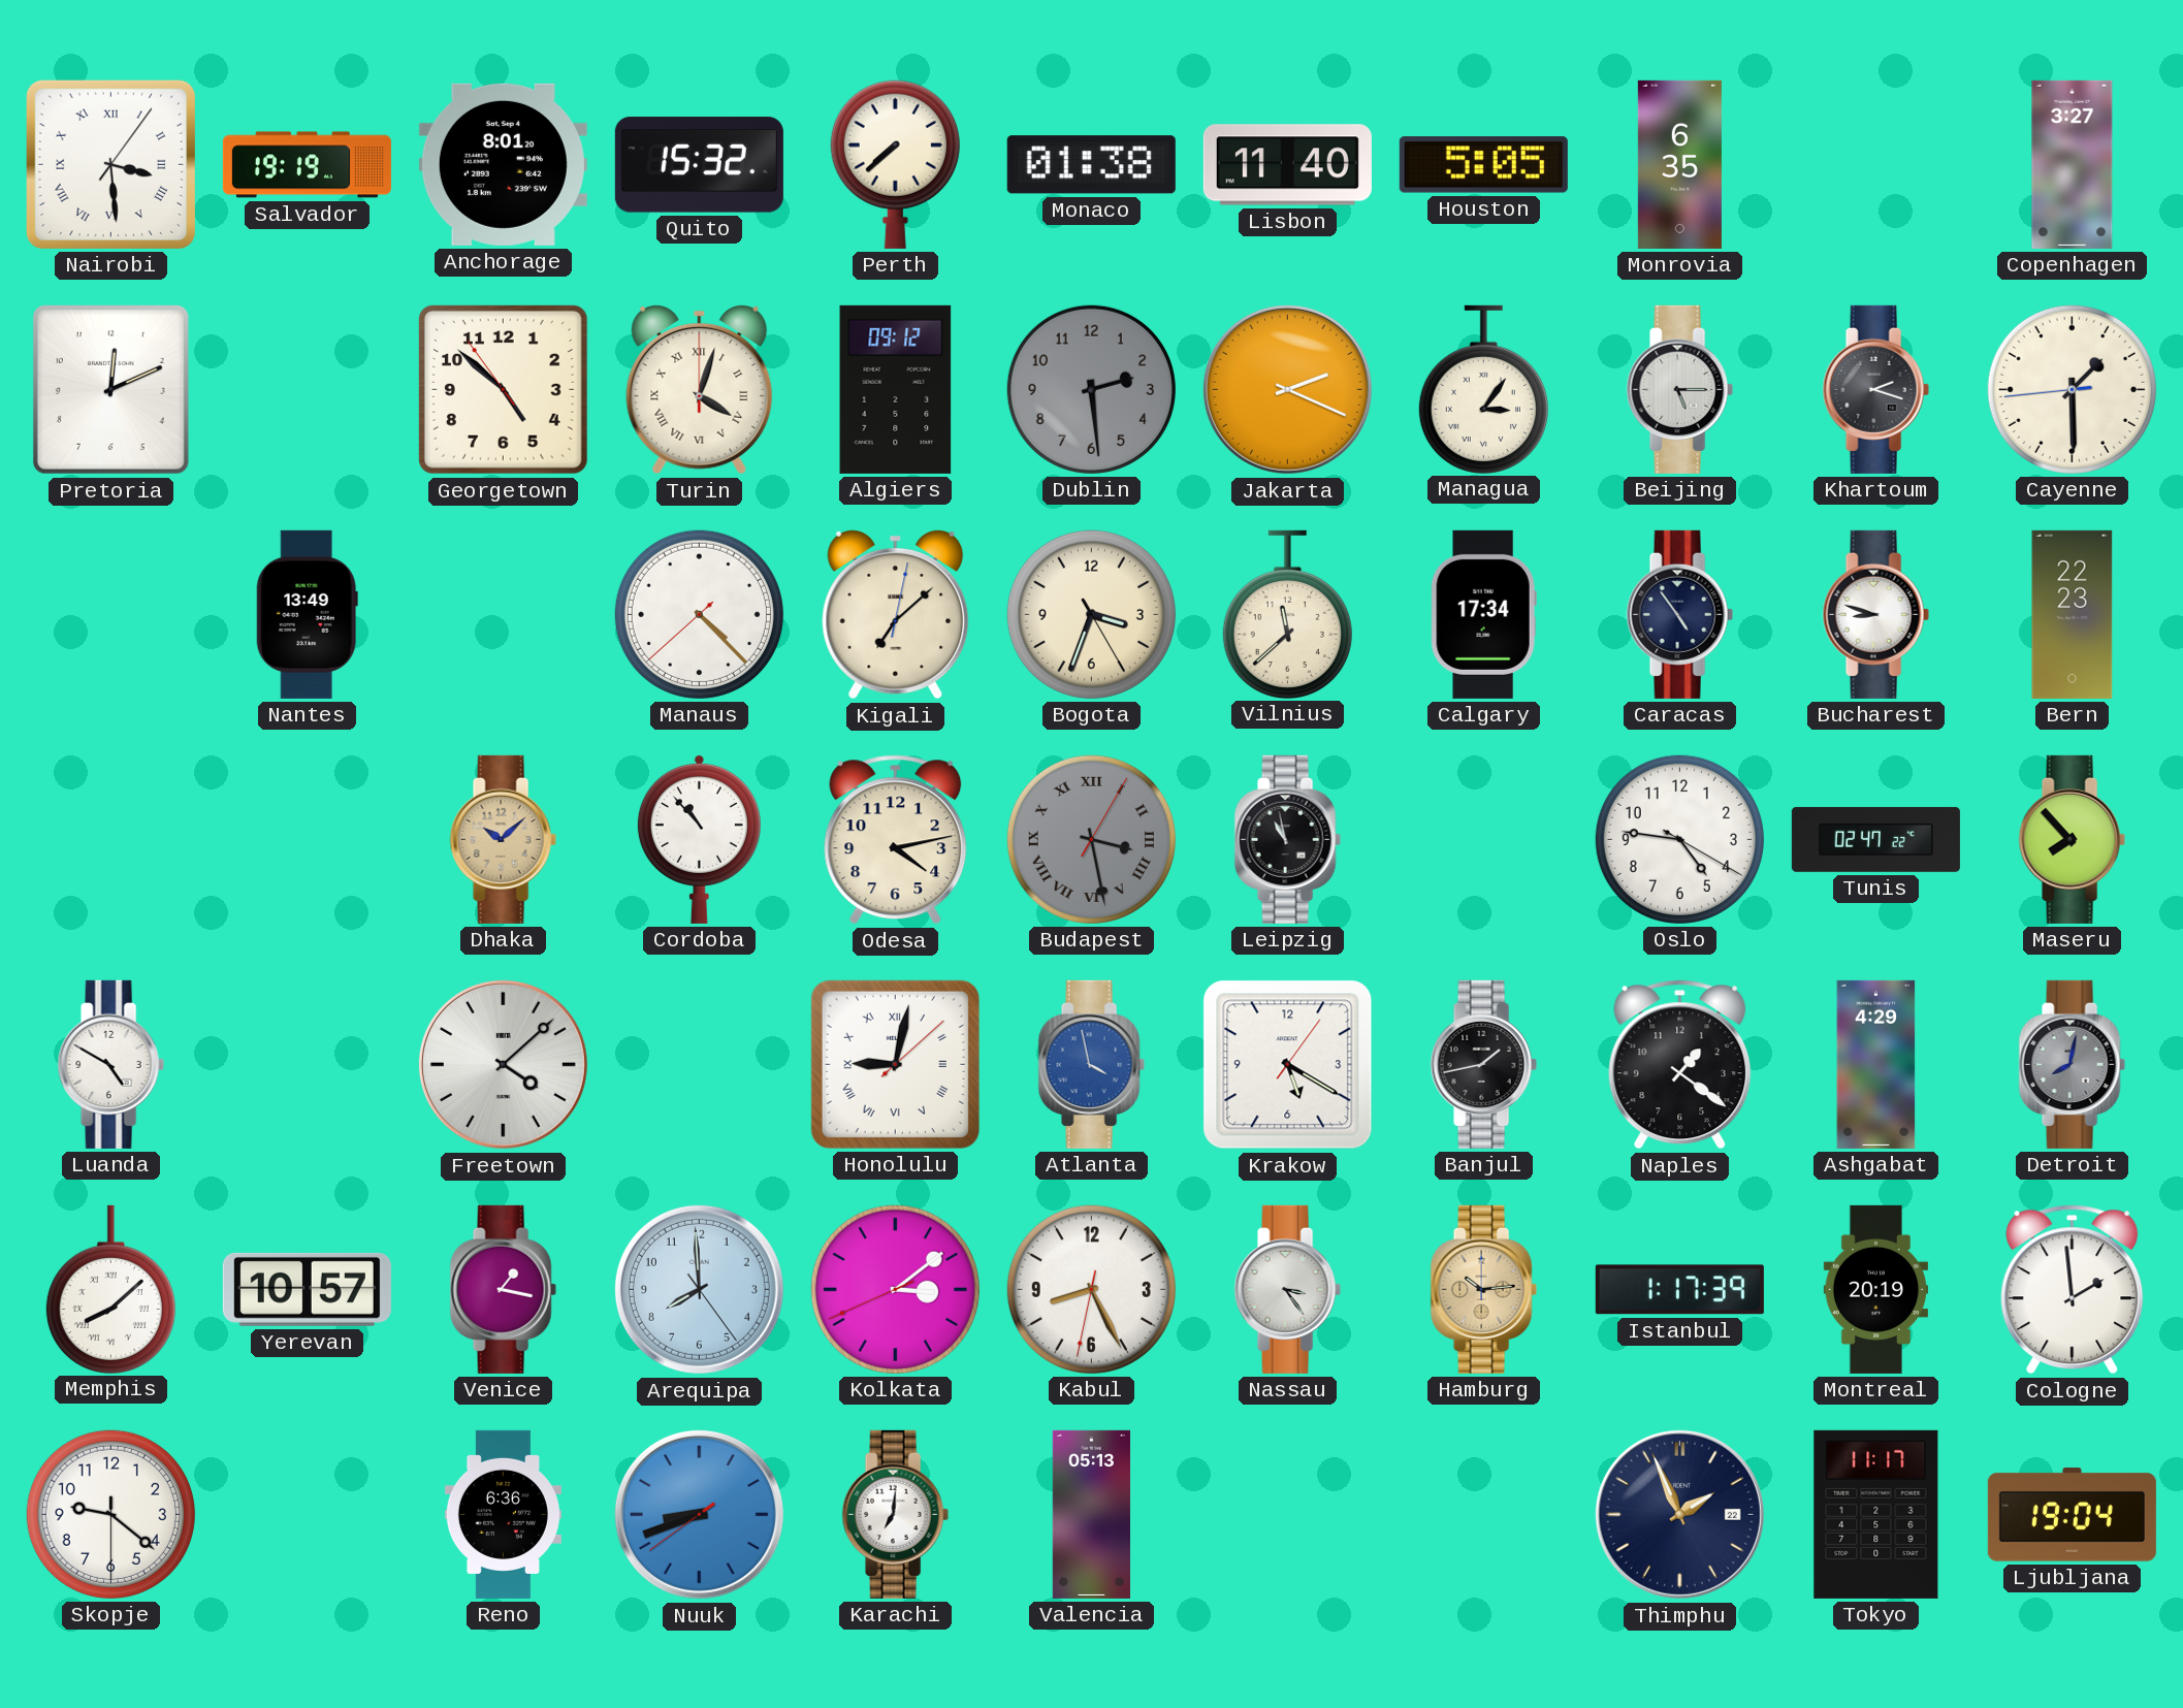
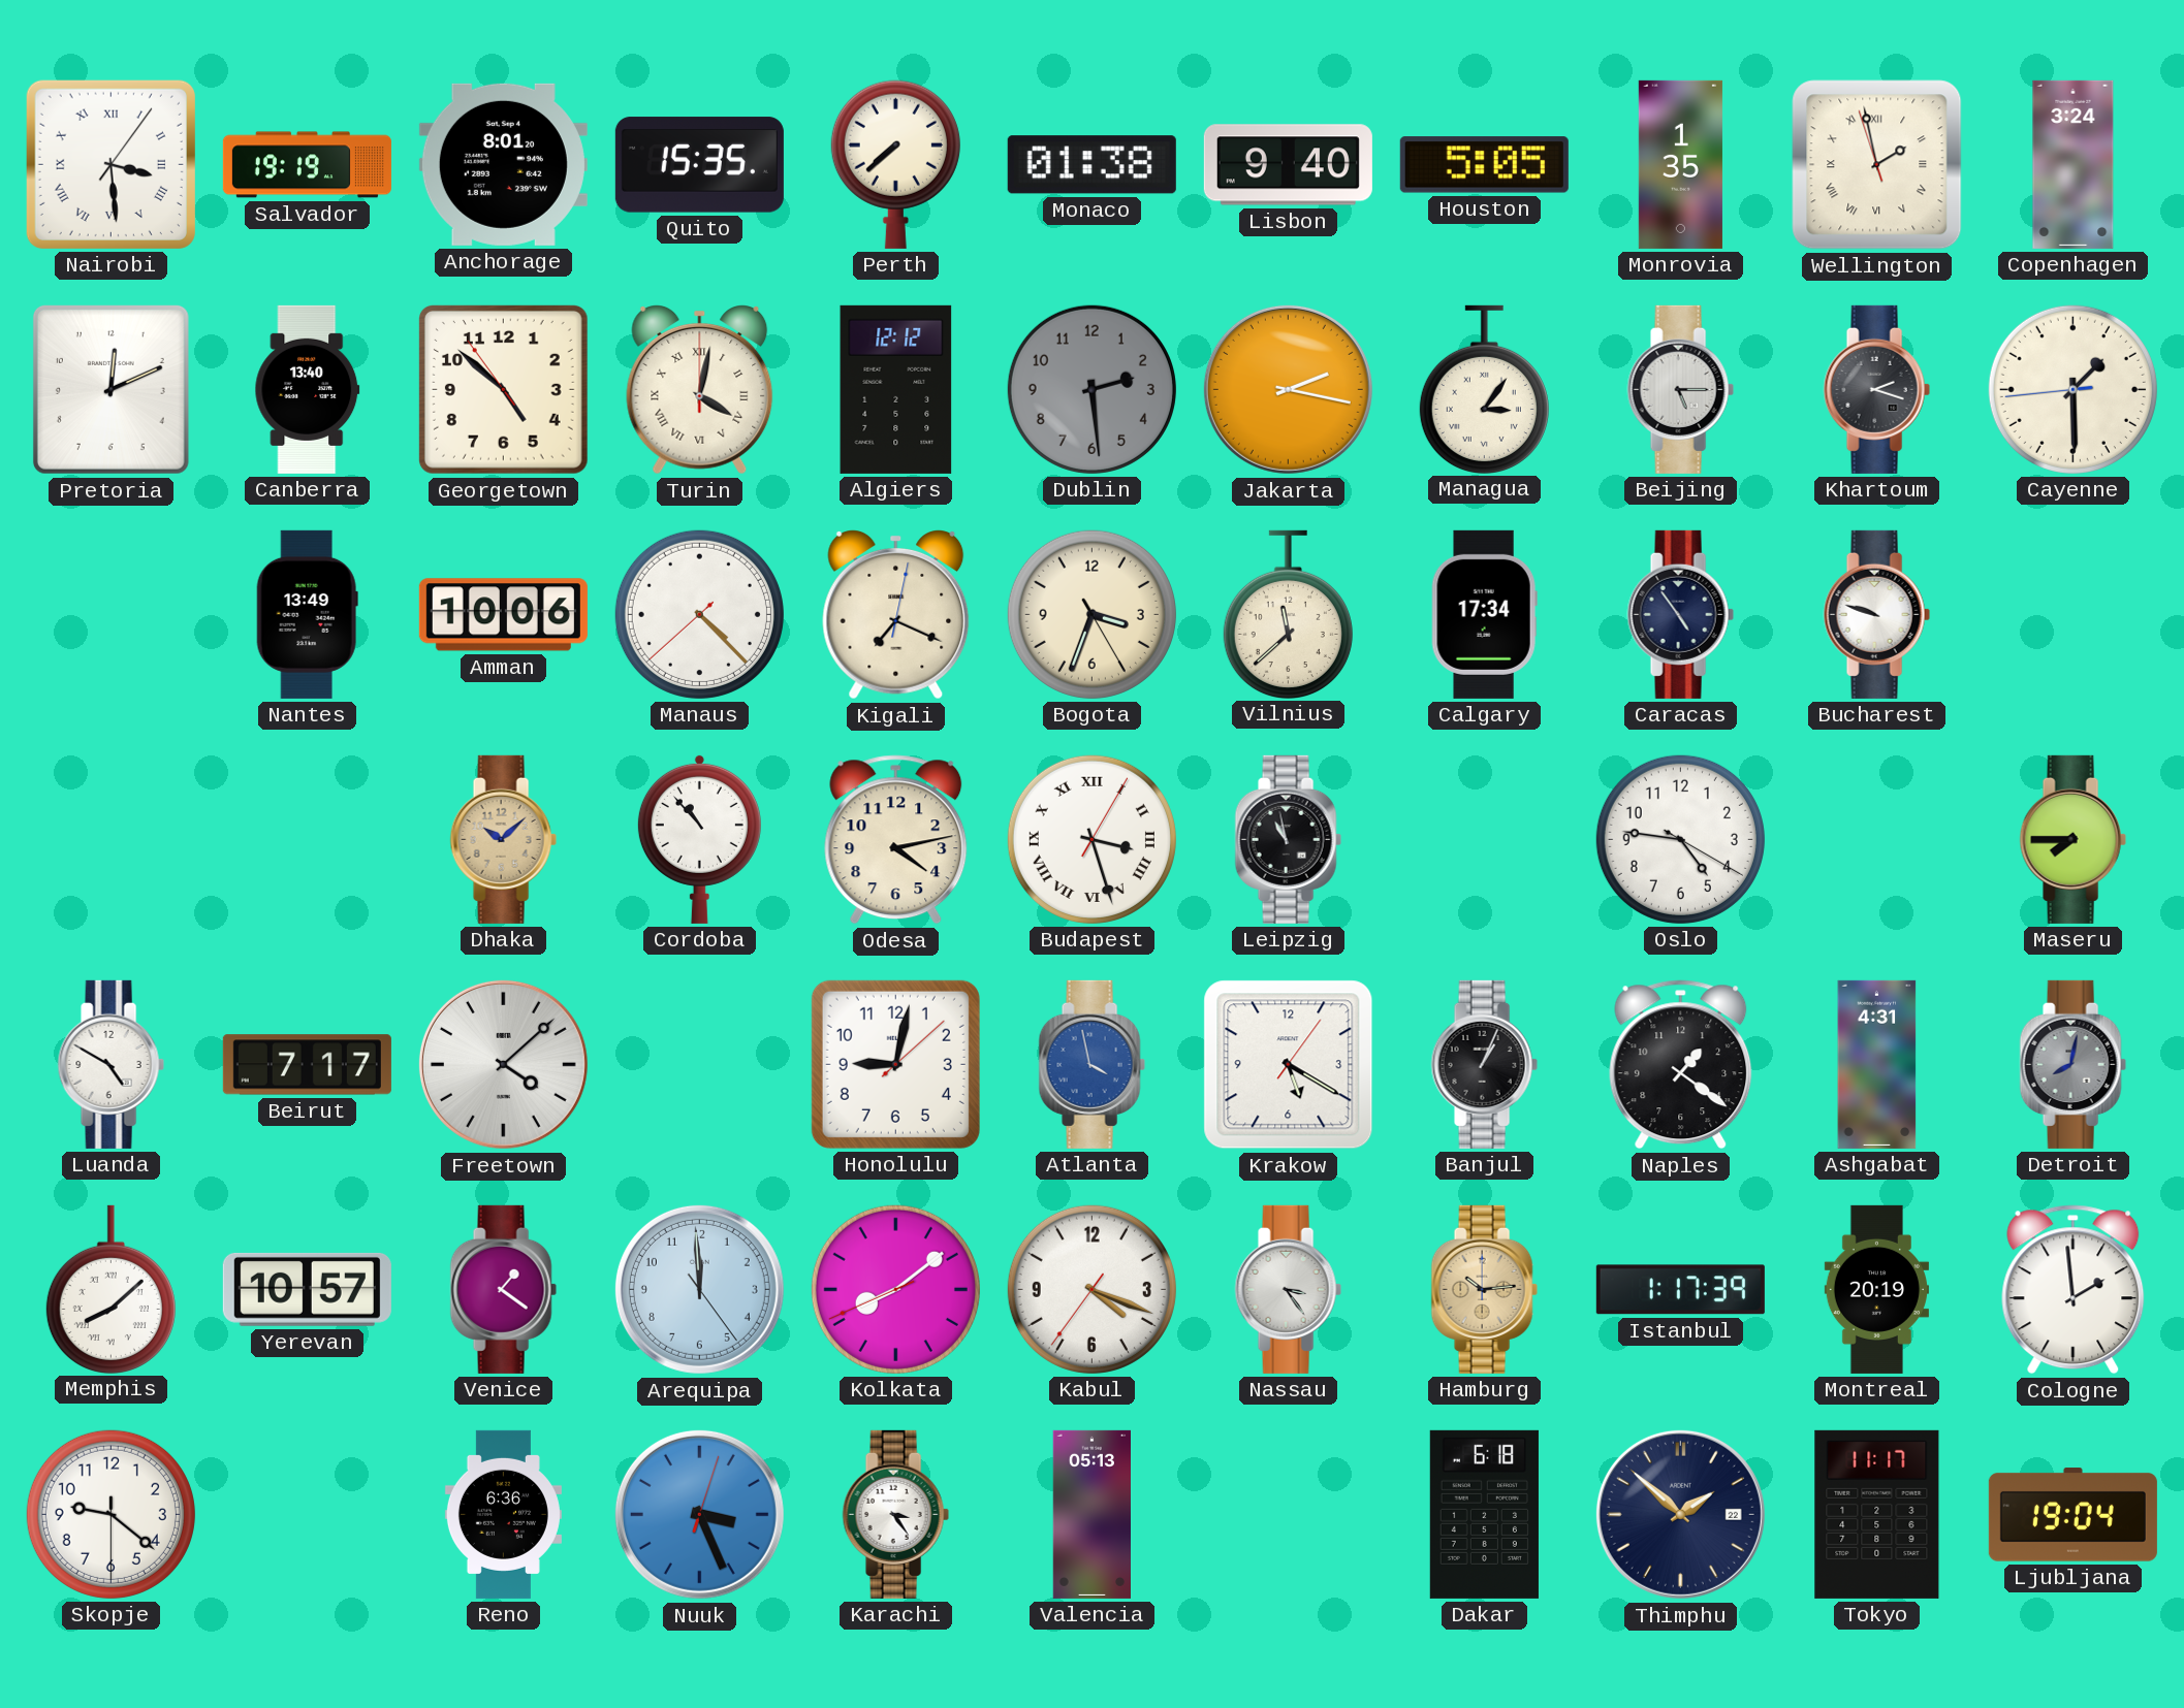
Quito: 15:32 -> 15:35
Lisbon: 11:40 -> 9:40
Monrovia: 6:35 -> 1:35
Wellington: none -> 1:57
Copenhagen: 3:27 -> 3:24
Canberra: none -> 13:40
Turin: 4:03 -> 4:02
Algiers: 09:12 -> 12:12
Jakarta: 2:19 -> 2:17
Amman: none -> 10:06
Kigali: 7:08 -> 7:19
Bucharest: 8:48 -> 9:48
Bern: 22:23 -> none
Budapest: 3:28 -> 3:27
Budapest dial: grey -> white
Tunis: 02:47 -> none
Maseru: 7:53 -> 7:45
Beirut: none -> 7:17
Honolulu numerals: Roman -> Arabic
Banjul: 1:43 -> 1:04
Ashgabat: 4:29 -> 4:31
Venice: 1:17 -> 1:21
Arequipa: 7:59 -> 11:59
Kolkata: 3:08 -> 8:08
Kabul: 8:25 -> 4:18
Nuuk: 8:41 -> 3:26
Karachi: 7:01 -> 3:24
Dakar: none -> 6:18
Thimphu: 1:56 -> 1:52
